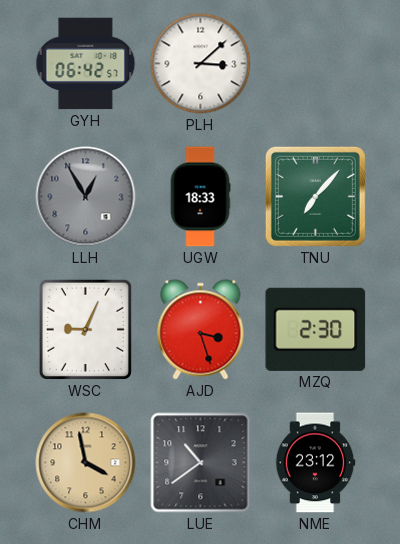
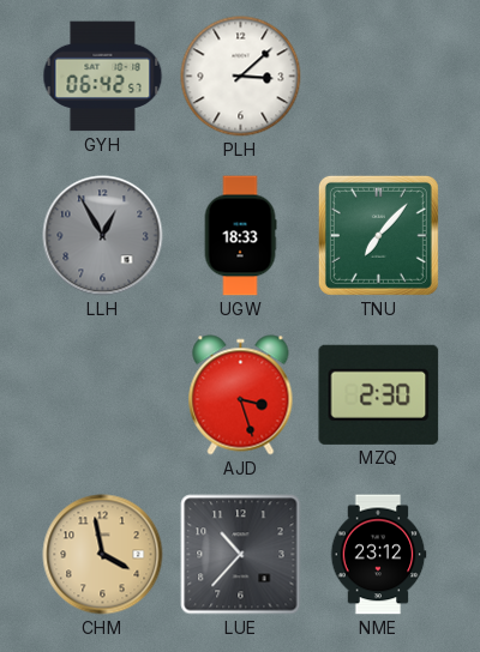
WSC: 9:04 -> none
LUE: 10:39 -> 10:37
